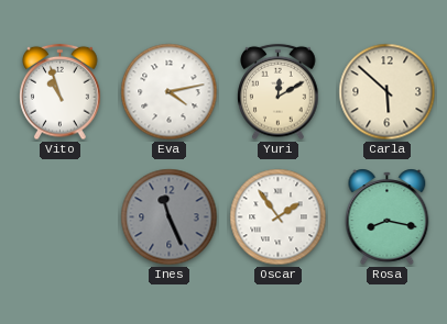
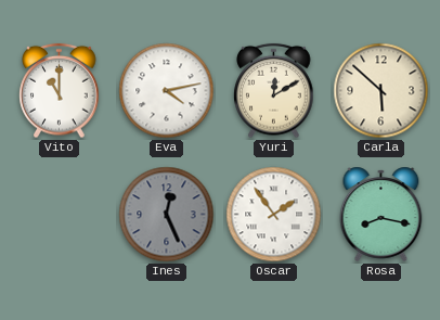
Vito: 10:57 -> 11:00
Ines: 11:26 -> 12:26
